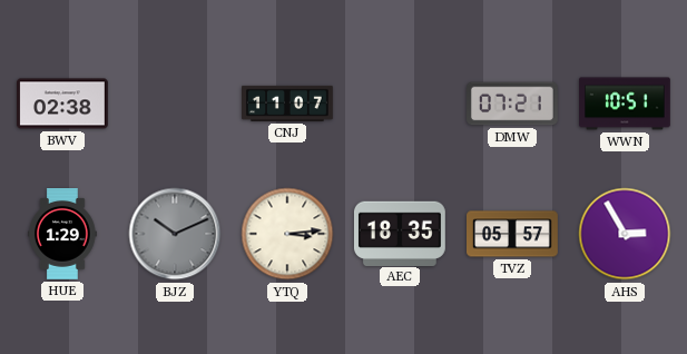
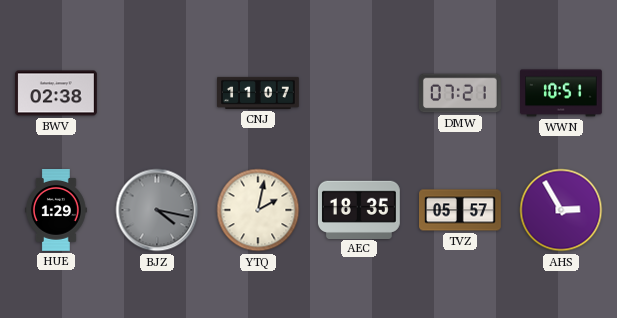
BJZ: 10:11 -> 4:17
YTQ: 3:14 -> 2:02
